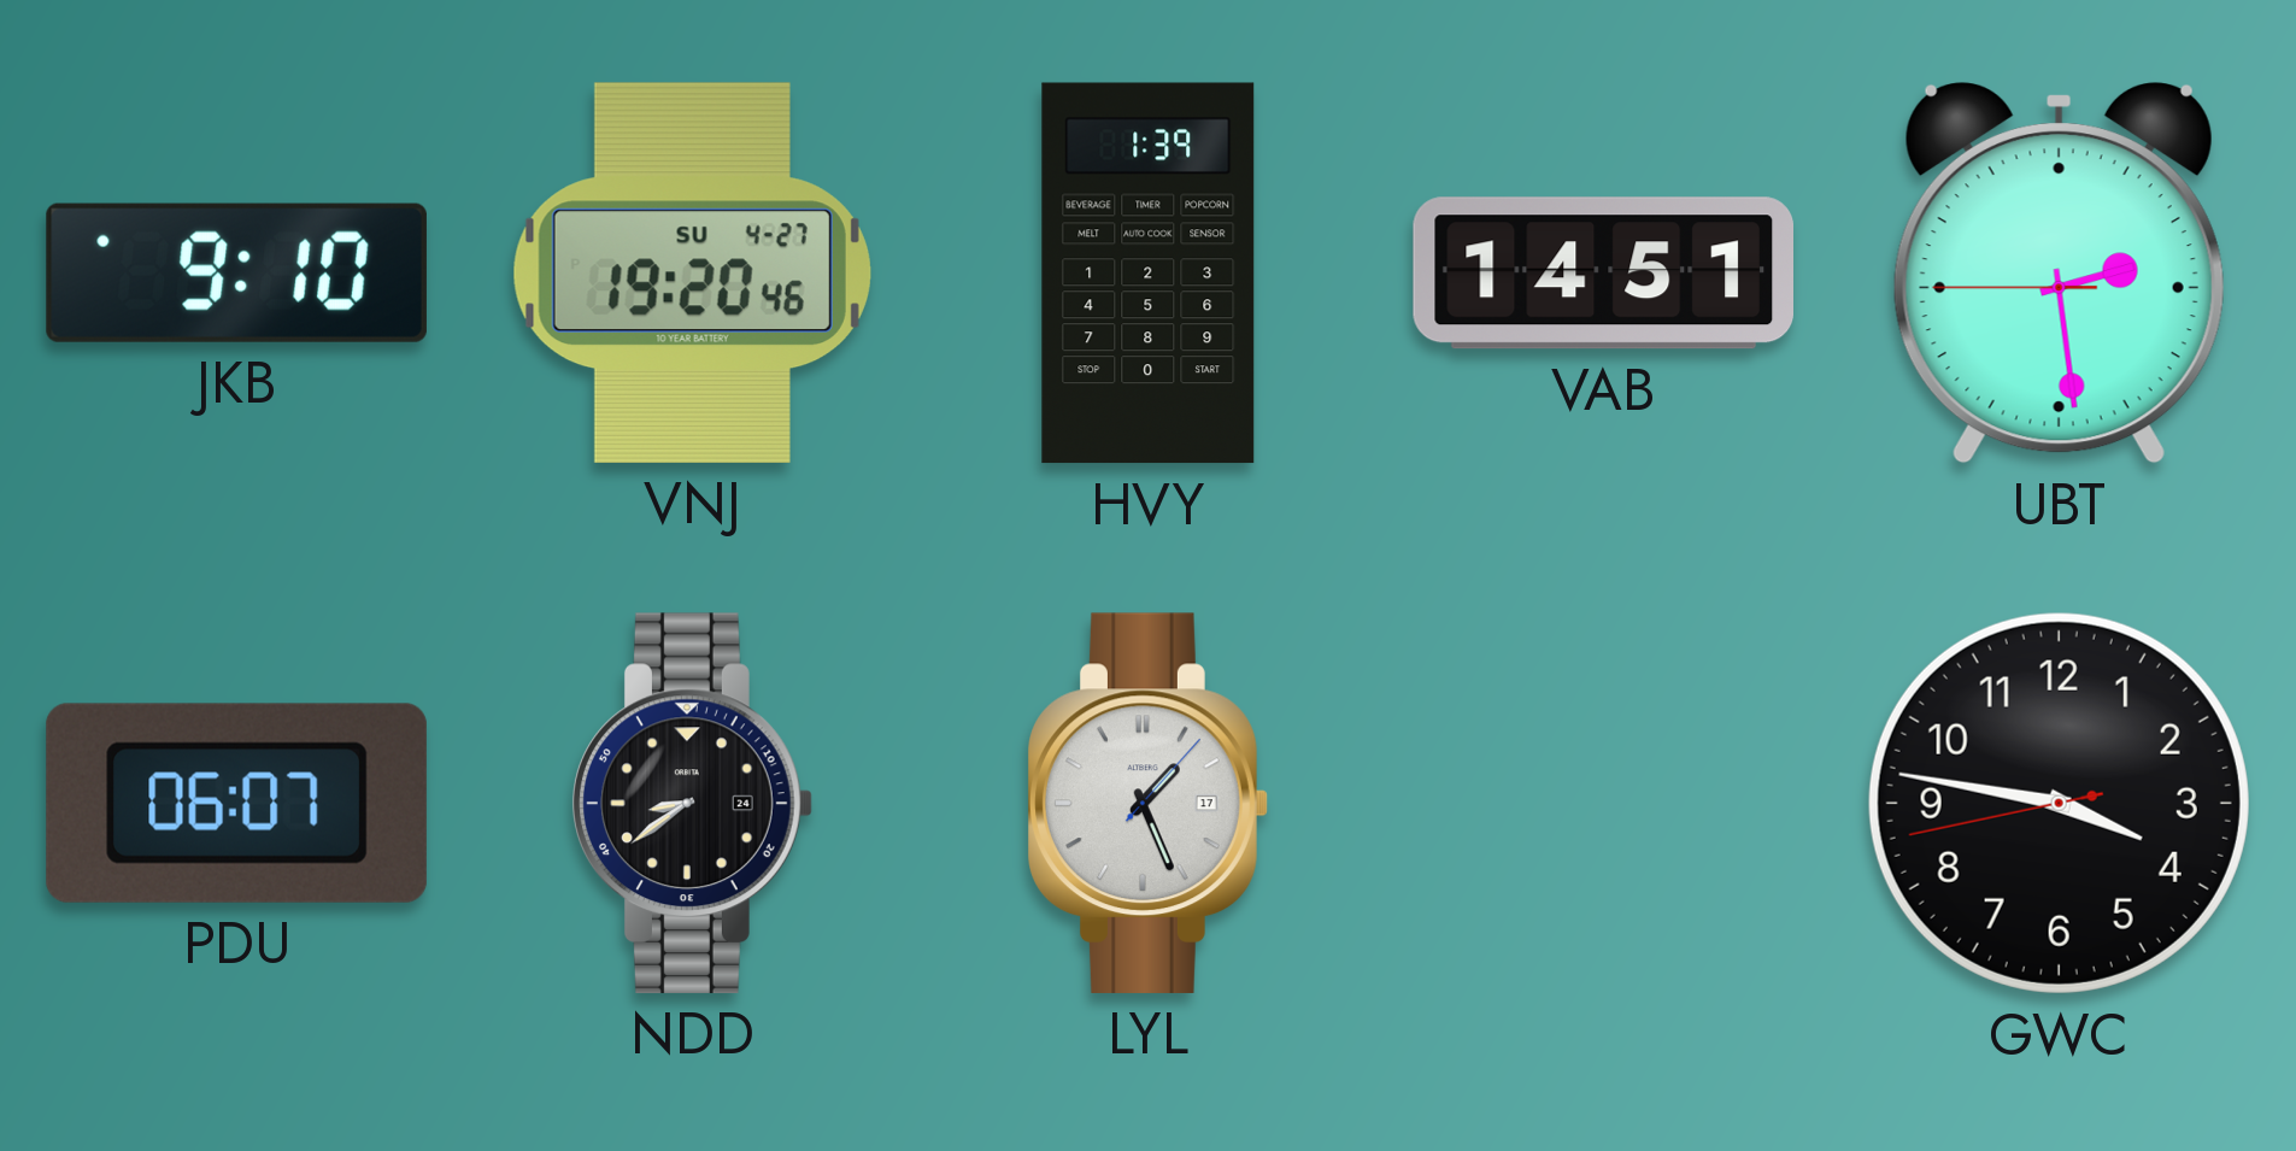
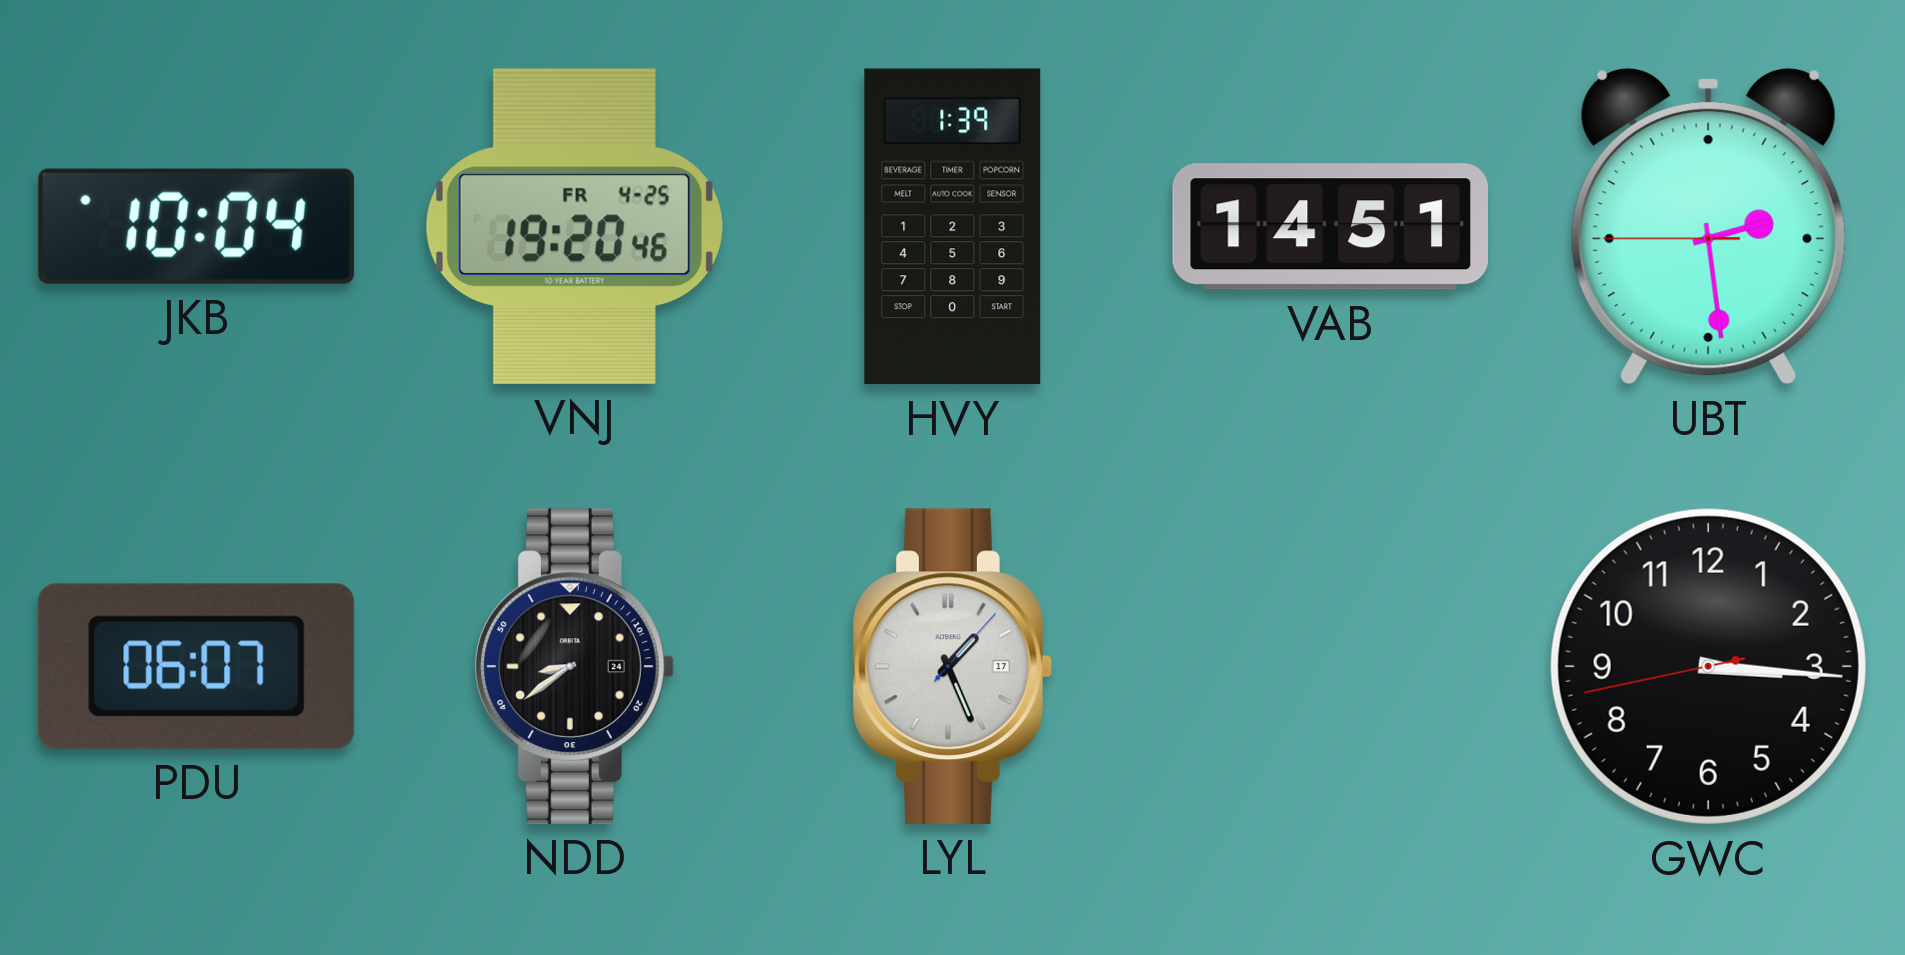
JKB: 9:10 -> 10:04
VNJ date: SU 4-27 -> FR 4-25
GWC: 3:46 -> 3:15
